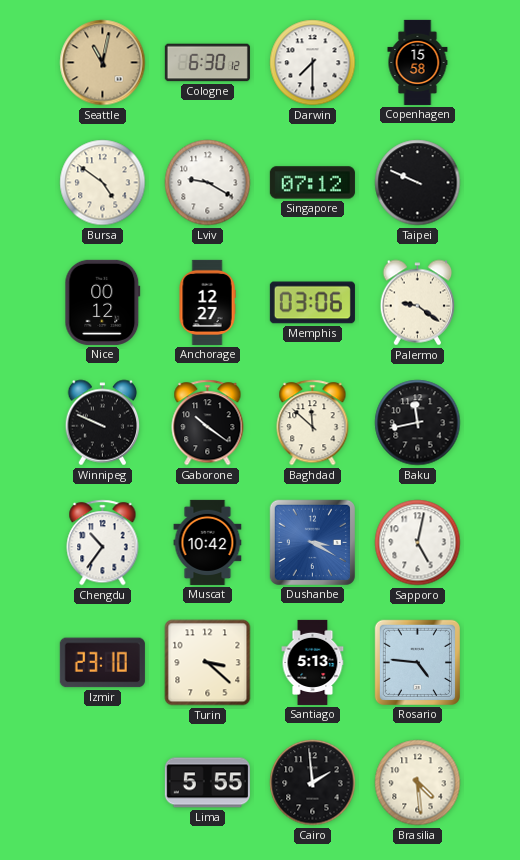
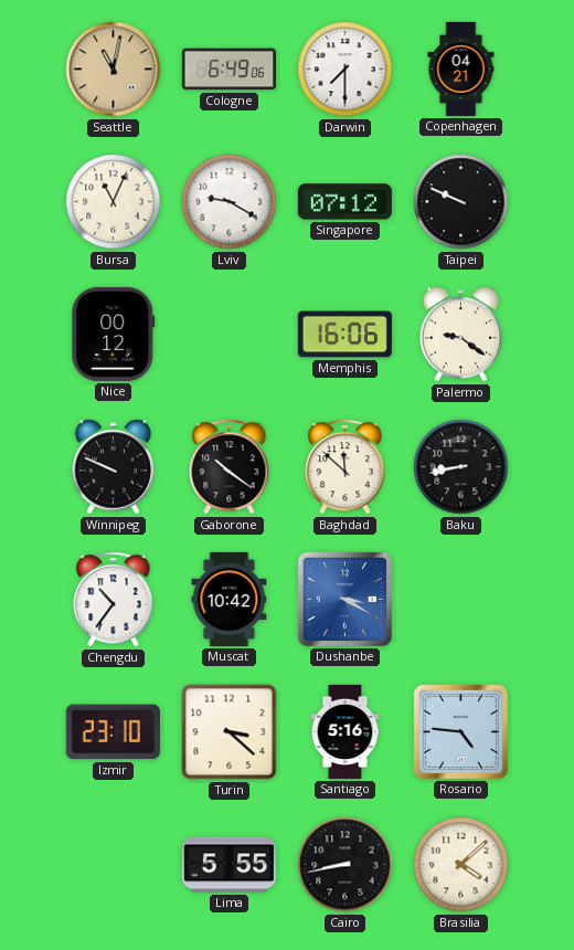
Cologne: 6:30 -> 6:49
Copenhagen: 15:58 -> 04:21
Bursa: 4:51 -> 11:04
Anchorage: 12:27 -> none
Memphis: 03:06 -> 16:06
Baku: 11:43 -> 8:43
Sapporo: 5:02 -> none
Santiago: 5:13 -> 5:16
Cairo: 1:59 -> 8:43
Brasilia: 4:29 -> 4:08
